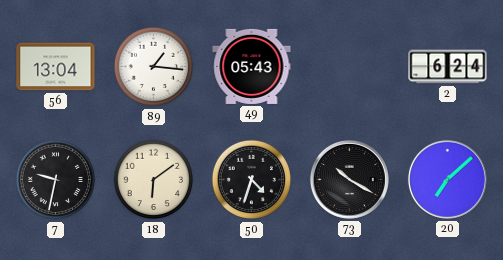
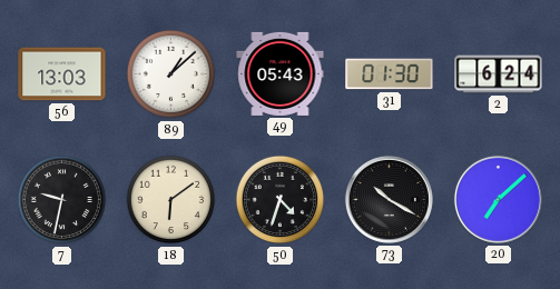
56: 13:04 -> 13:03
89: 1:16 -> 1:08
31: none -> 01:30
